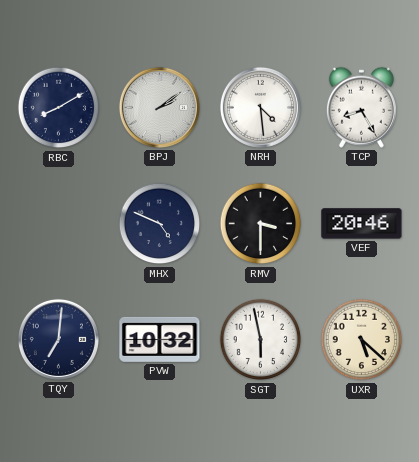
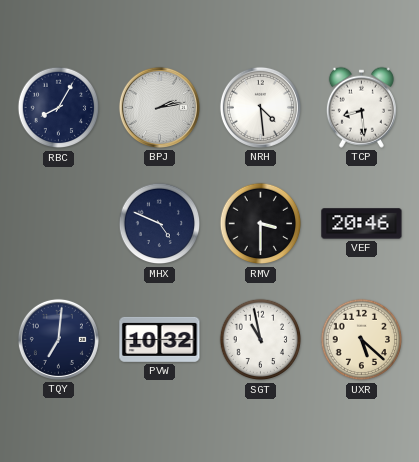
RBC: 8:10 -> 8:05
BPJ: 2:09 -> 2:13
TCP: 8:25 -> 8:29
SGT: 5:58 -> 10:58
